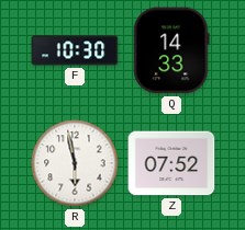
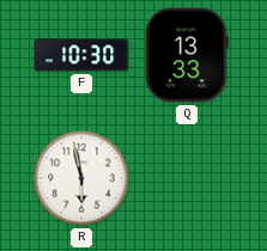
Q: 14:33 -> 13:33
Z: 07:52 -> none
